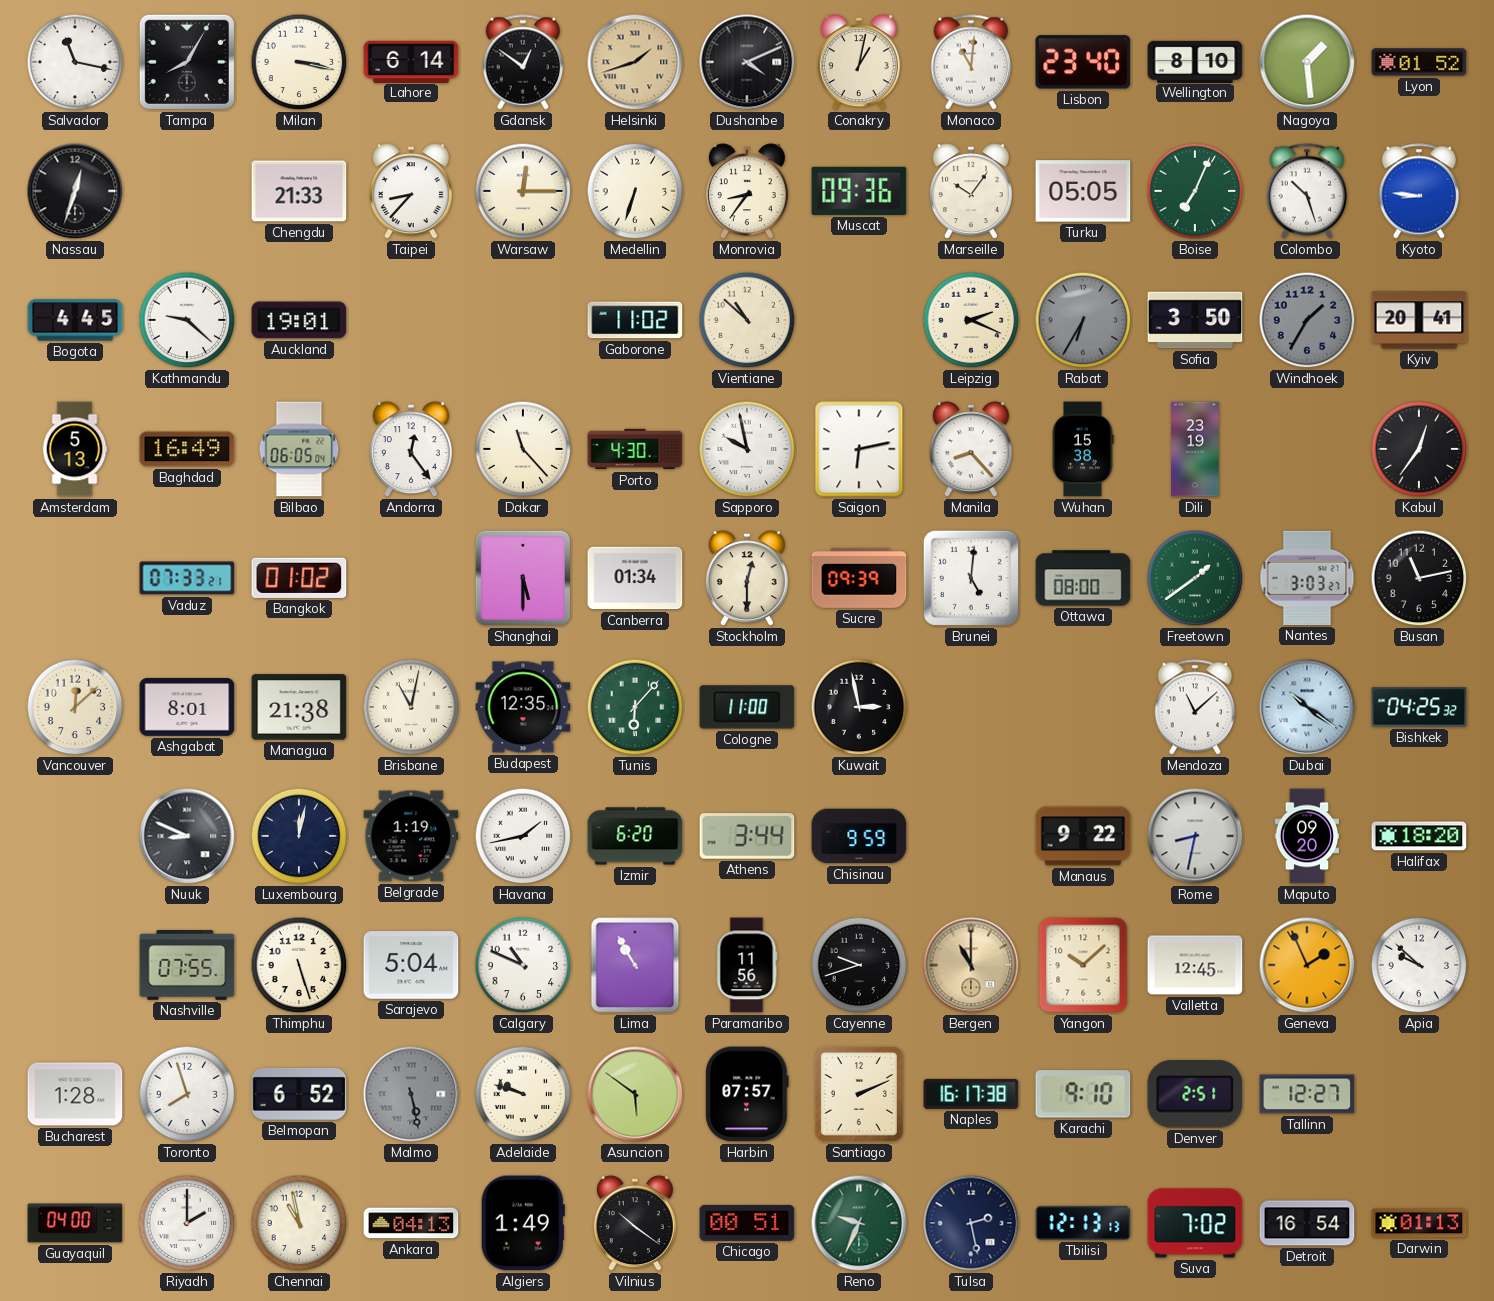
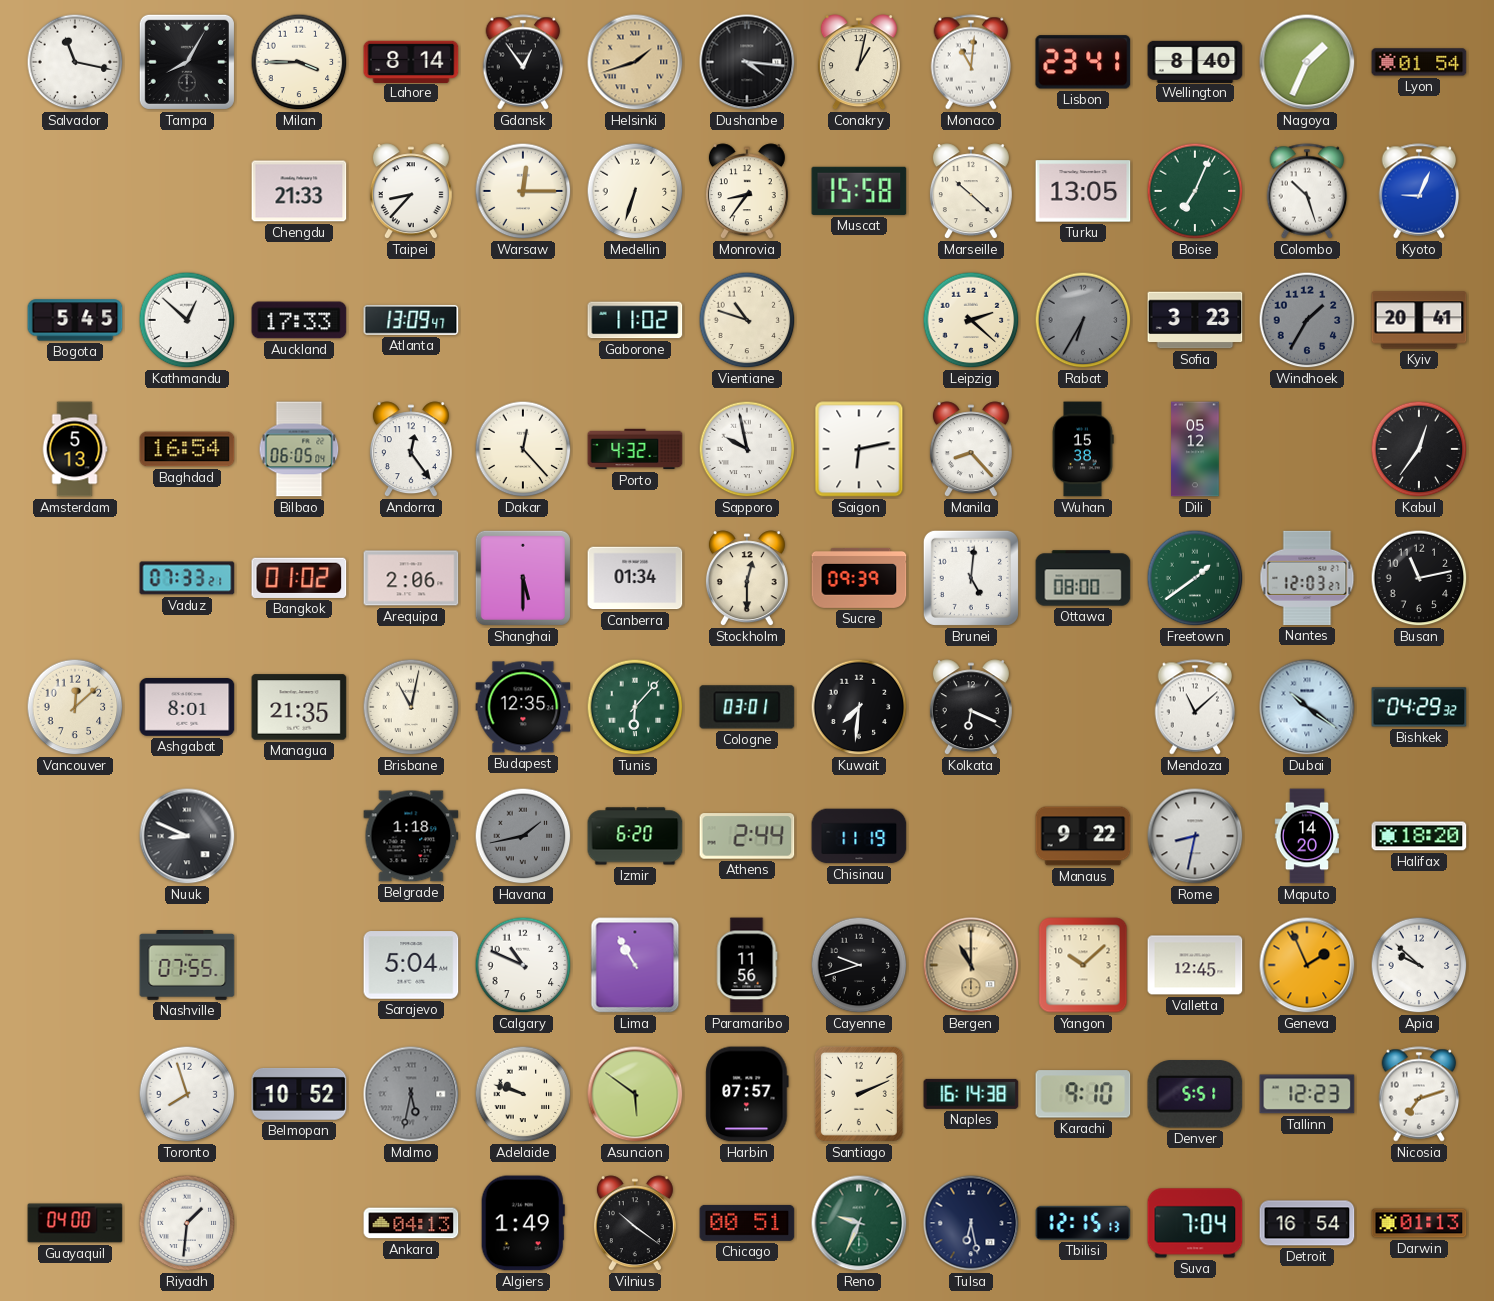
Milan: 3:17 -> 3:45
Lahore: 6:14 -> 8:14
Gdansk: 12:51 -> 12:54
Dushanbe: 4:11 -> 4:16
Lisbon: 23:40 -> 23:41
Wellington: 8:10 -> 8:40
Nagoya: 1:29 -> 1:34
Lyon: 01:52 -> 01:54
Nassau: 12:33 -> none
Muscat: 09:36 -> 15:58
Marseille: 10:06 -> 10:22
Turku: 05:05 -> 13:05
Kyoto: 8:46 -> 9:04
Bogota: 4:45 -> 5:45
Kathmandu: 9:22 -> 12:52
Auckland: 19:01 -> 17:33
Atlanta: none -> 13:09
Vientiane: 10:52 -> 10:48
Leipzig: 2:19 -> 2:22
Sofia: 3:50 -> 3:23
Baghdad: 16:49 -> 16:54
Dakar: 11:23 -> 12:23
Porto: 4:30 -> 4:32
Dili: 23:19 -> 05:12
Arequipa: none -> 2:06
Nantes: 3:03 -> 12:03
Managua: 21:38 -> 21:35
Cologne: 11:00 -> 03:01
Kuwait: 2:58 -> 7:31
Kolkata: none -> 6:19
Bishkek: 04:25 -> 04:29
Luxembourg: 12:02 -> none
Belgrade: 1:19 -> 1:18
Havana dial: white -> grey
Athens: 3:44 -> 2:44
Chisinau: 9:59 -> 11:19
Maputo: 09:20 -> 14:20
Thimphu: 5:27 -> none
Bucharest: 1:28 -> none
Belmopan: 6:52 -> 10:52
Malmo: 5:28 -> 5:32
Naples: 16:17 -> 16:14
Denver: 2:51 -> 5:51
Tallinn: 12:27 -> 12:23
Nicosia: none -> 7:12
Riyadh: 2:00 -> 1:31
Chennai: 10:58 -> none
Tulsa: 2:28 -> 6:28
Tbilisi: 12:13 -> 12:15
Suva: 7:02 -> 7:04
